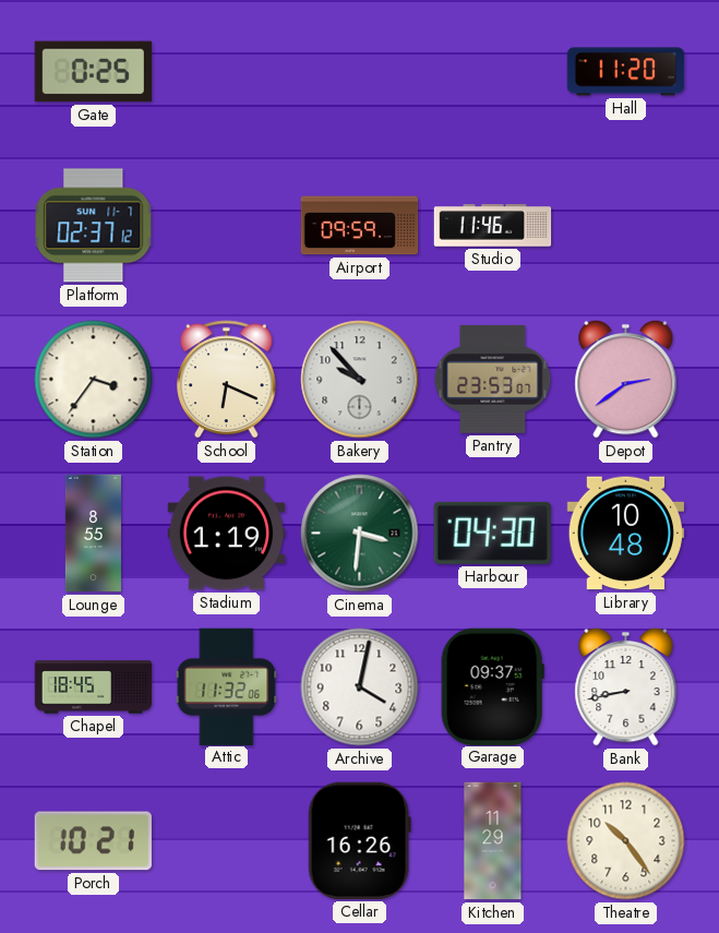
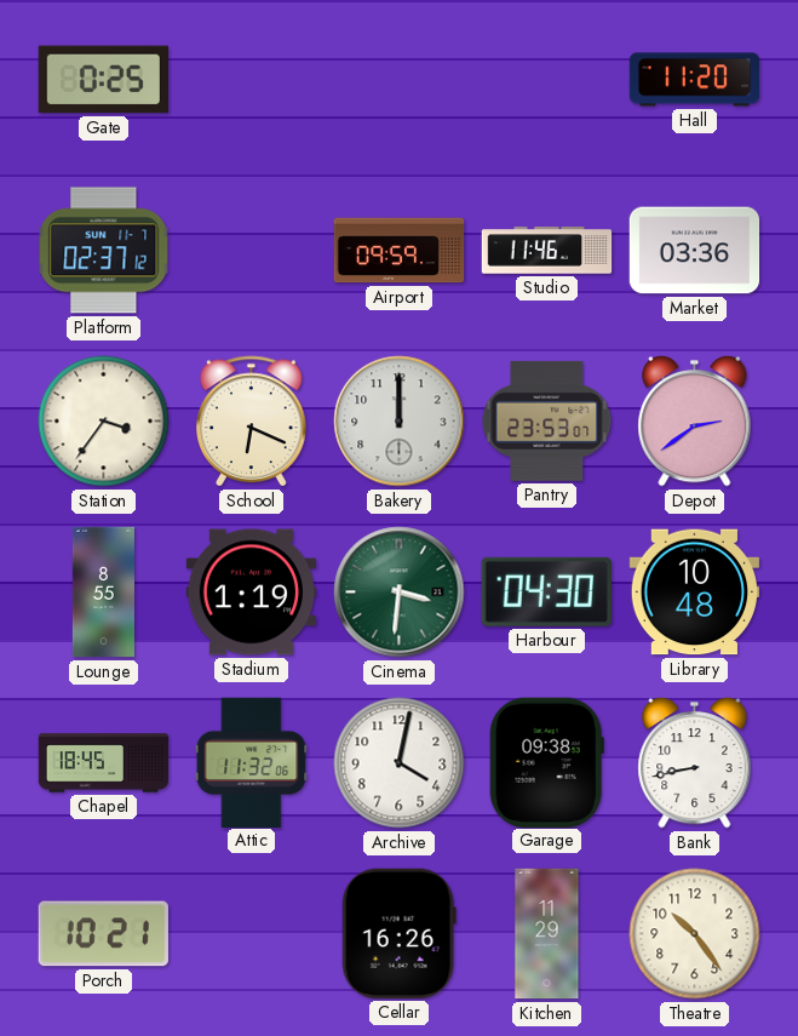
Market: none -> 03:36
Bakery: 9:53 -> 12:00
Garage: 09:37 -> 09:38
